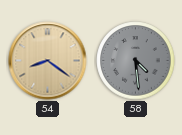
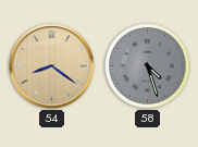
58: 4:29 -> 4:27
